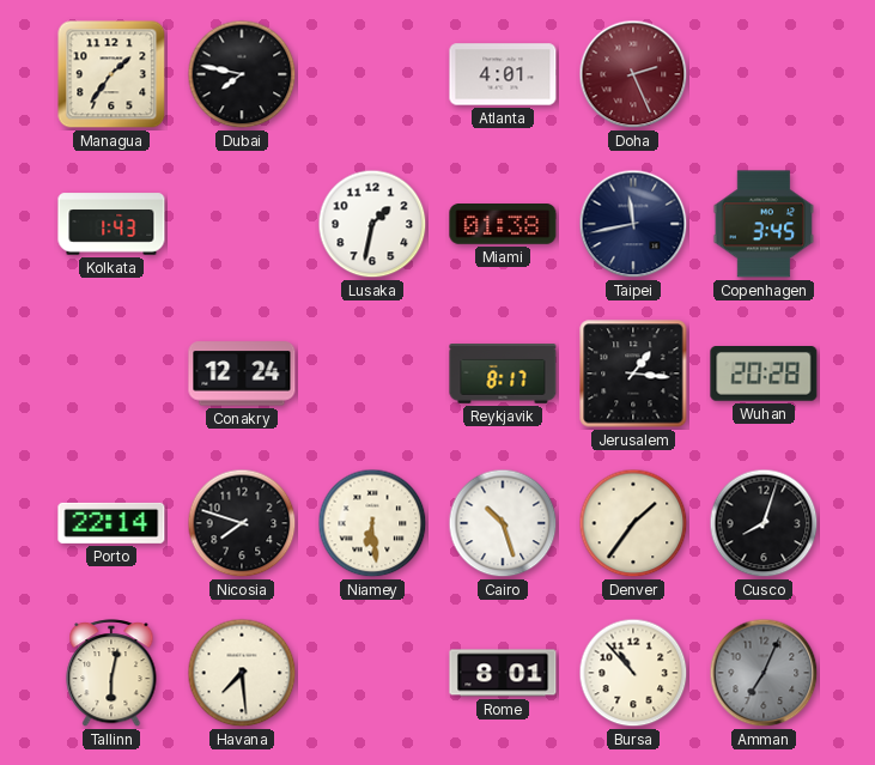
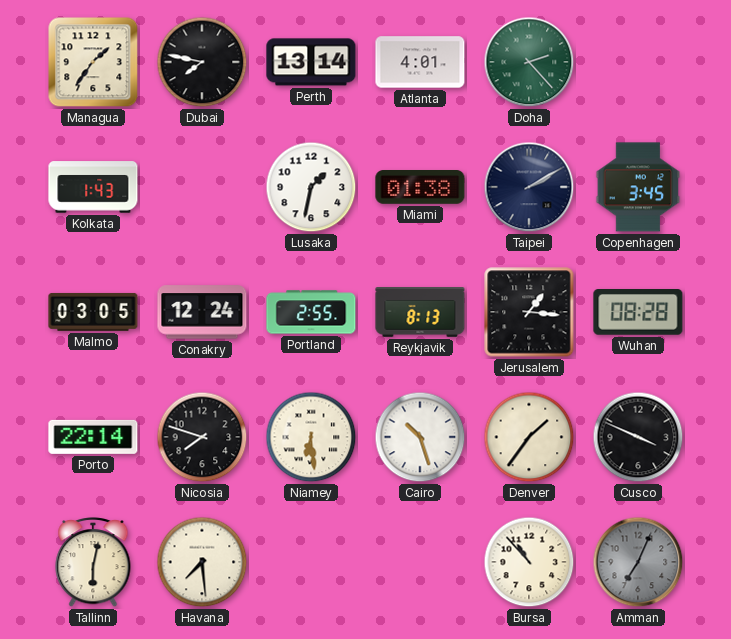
Perth: none -> 13:14
Doha: 2:26 -> 2:23
Doha dial: burgundy -> green
Taipei: 11:43 -> 2:10
Malmo: none -> 03:05
Portland: none -> 2:55
Reykjavik: 8:17 -> 8:13
Wuhan: 20:28 -> 08:28
Cusco: 8:03 -> 3:49
Rome: 8:01 -> none
